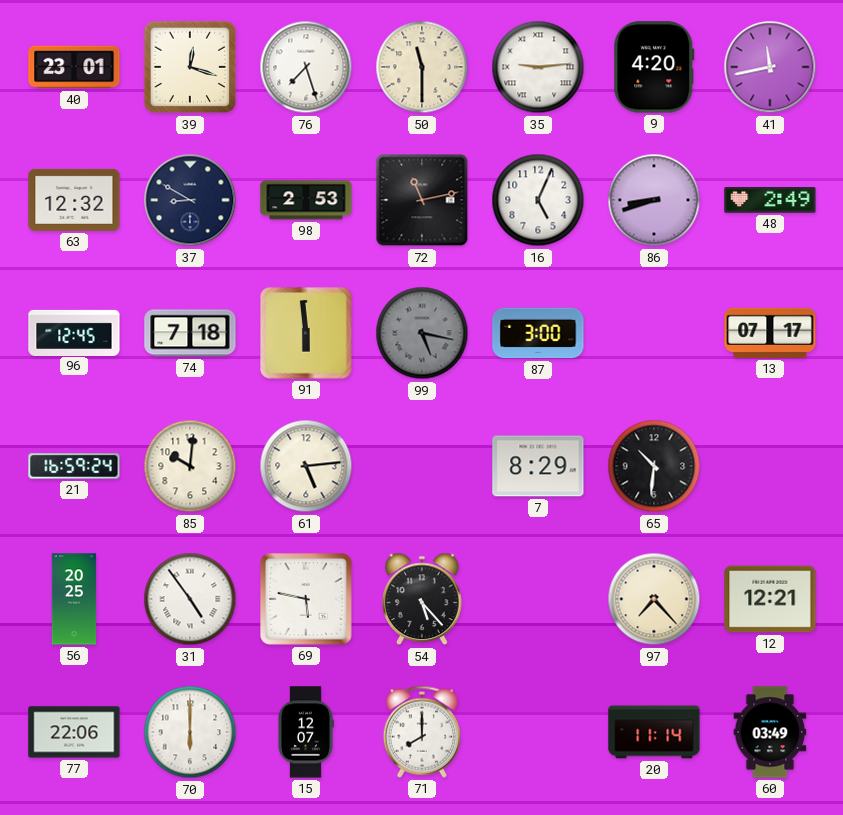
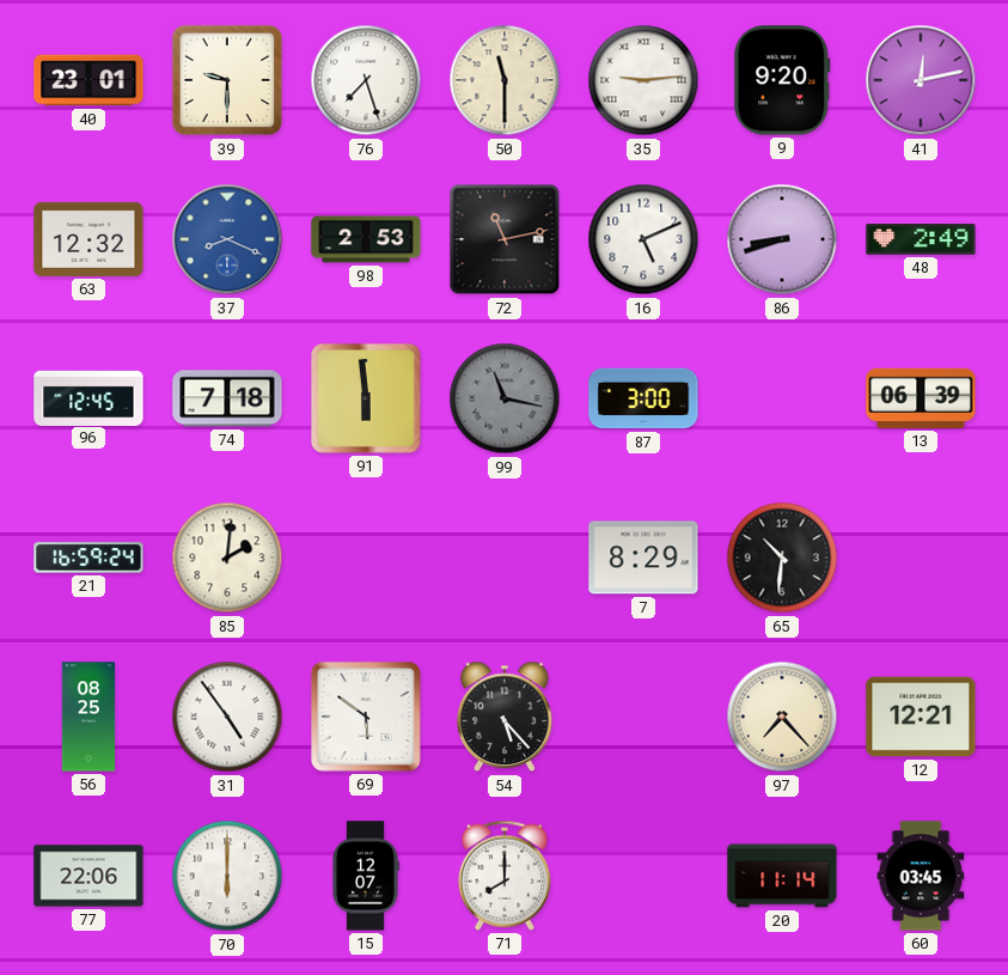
39: 12:18 -> 9:30
9: 4:20 -> 9:20
41: 11:43 -> 12:13
37: 8:50 -> 8:19
37 dial: navy -> blue
16: 5:04 -> 5:11
99: 5:17 -> 11:17
13: 07:17 -> 06:39
85: 10:01 -> 2:01
61: 5:14 -> none
56: 20:25 -> 08:25
69: 5:47 -> 5:51
60: 03:49 -> 03:45
